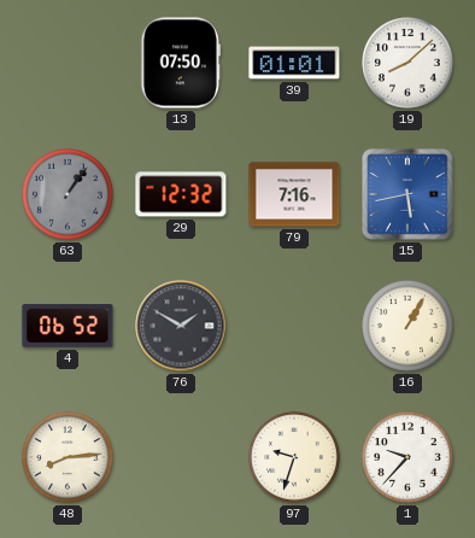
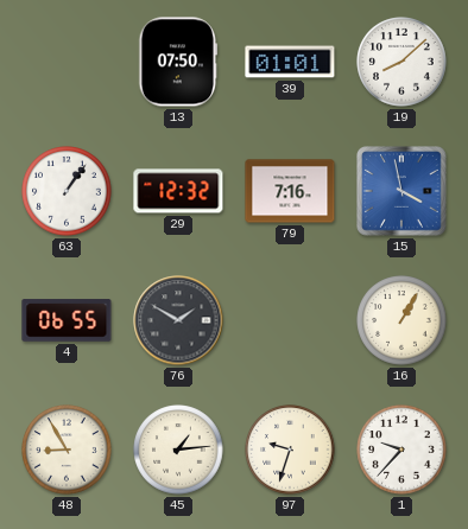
63 dial: grey -> white
15: 5:43 -> 3:58
4: 06:52 -> 06:55
48: 8:14 -> 8:55
45: none -> 1:14
